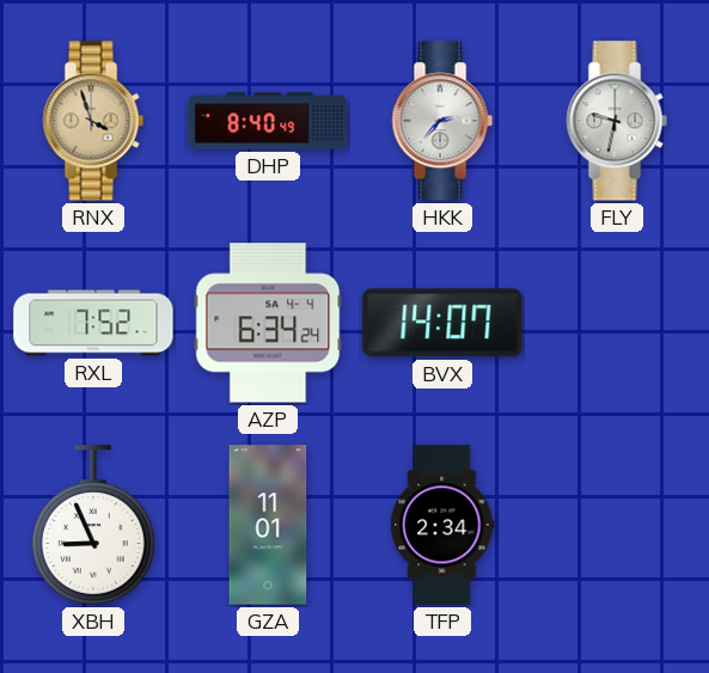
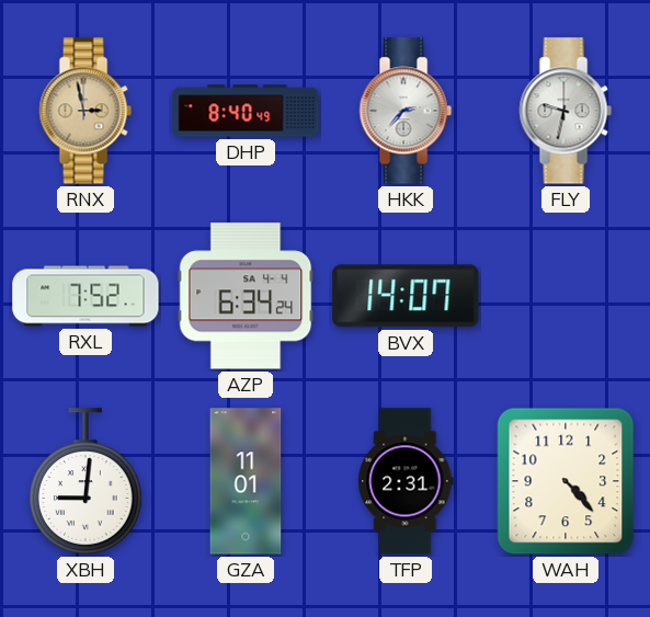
RNX: 3:57 -> 2:58
XBH: 8:56 -> 9:01
TFP: 2:34 -> 2:31
WAH: none -> 4:23
